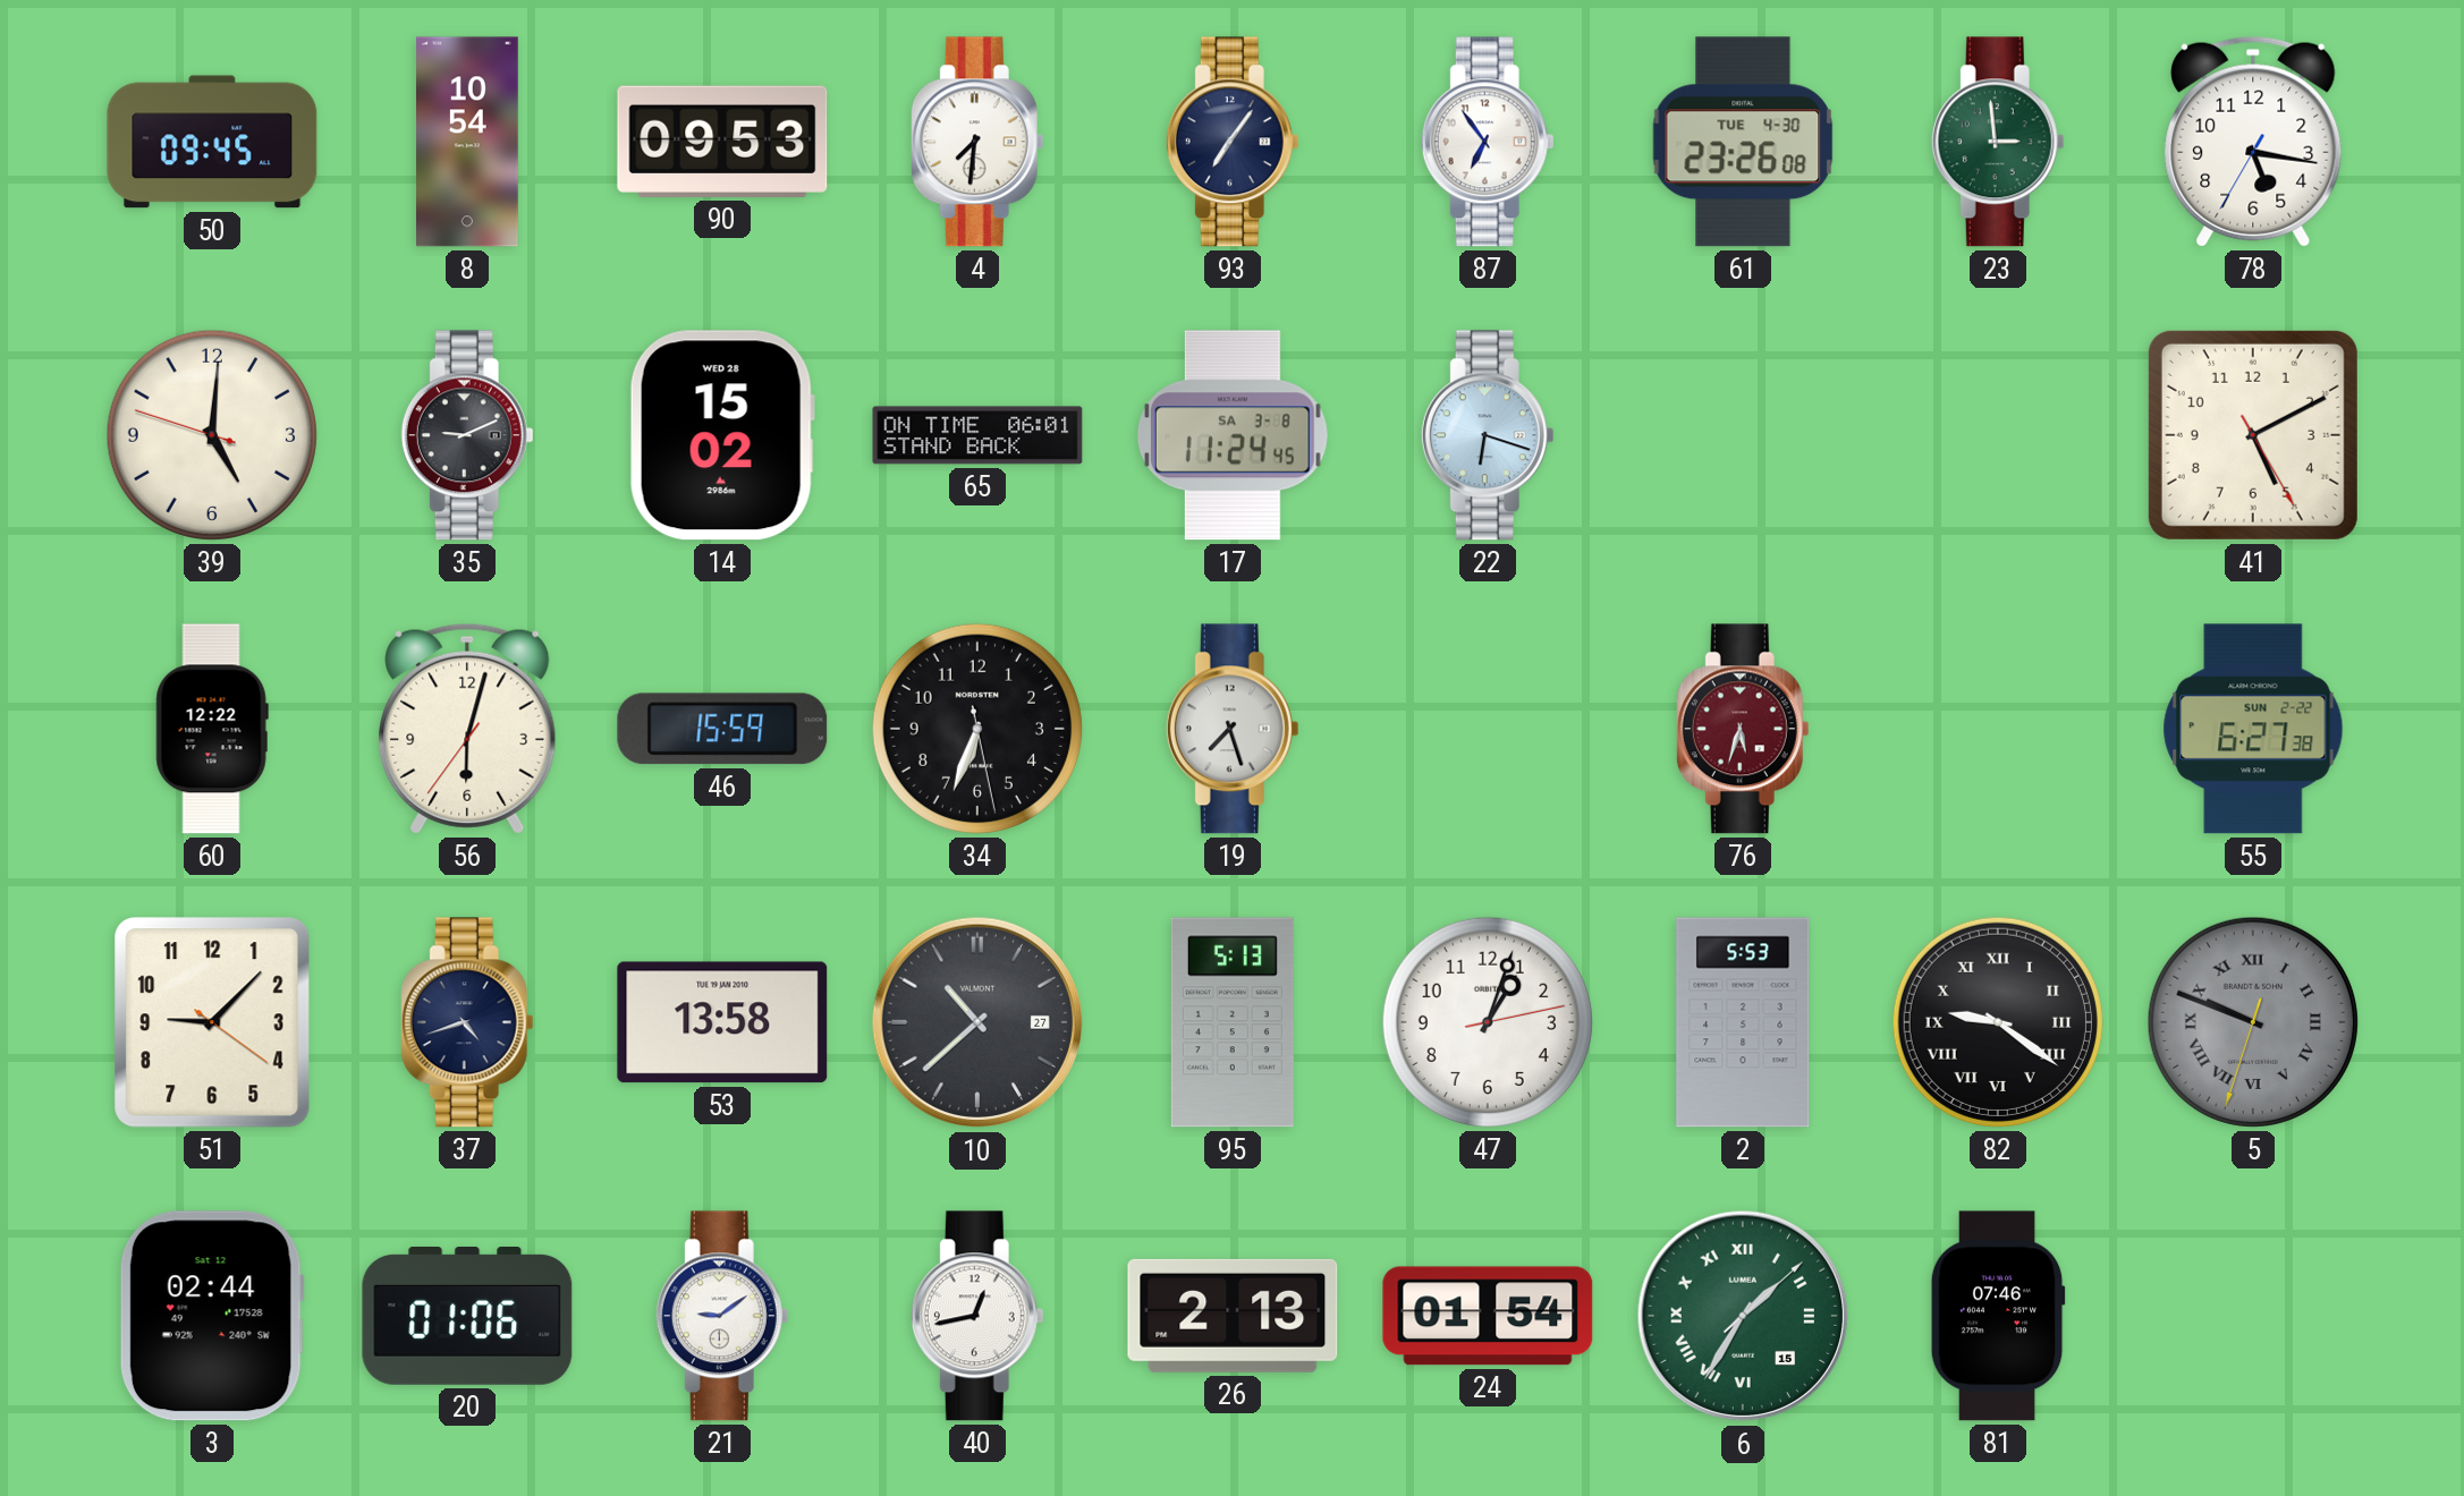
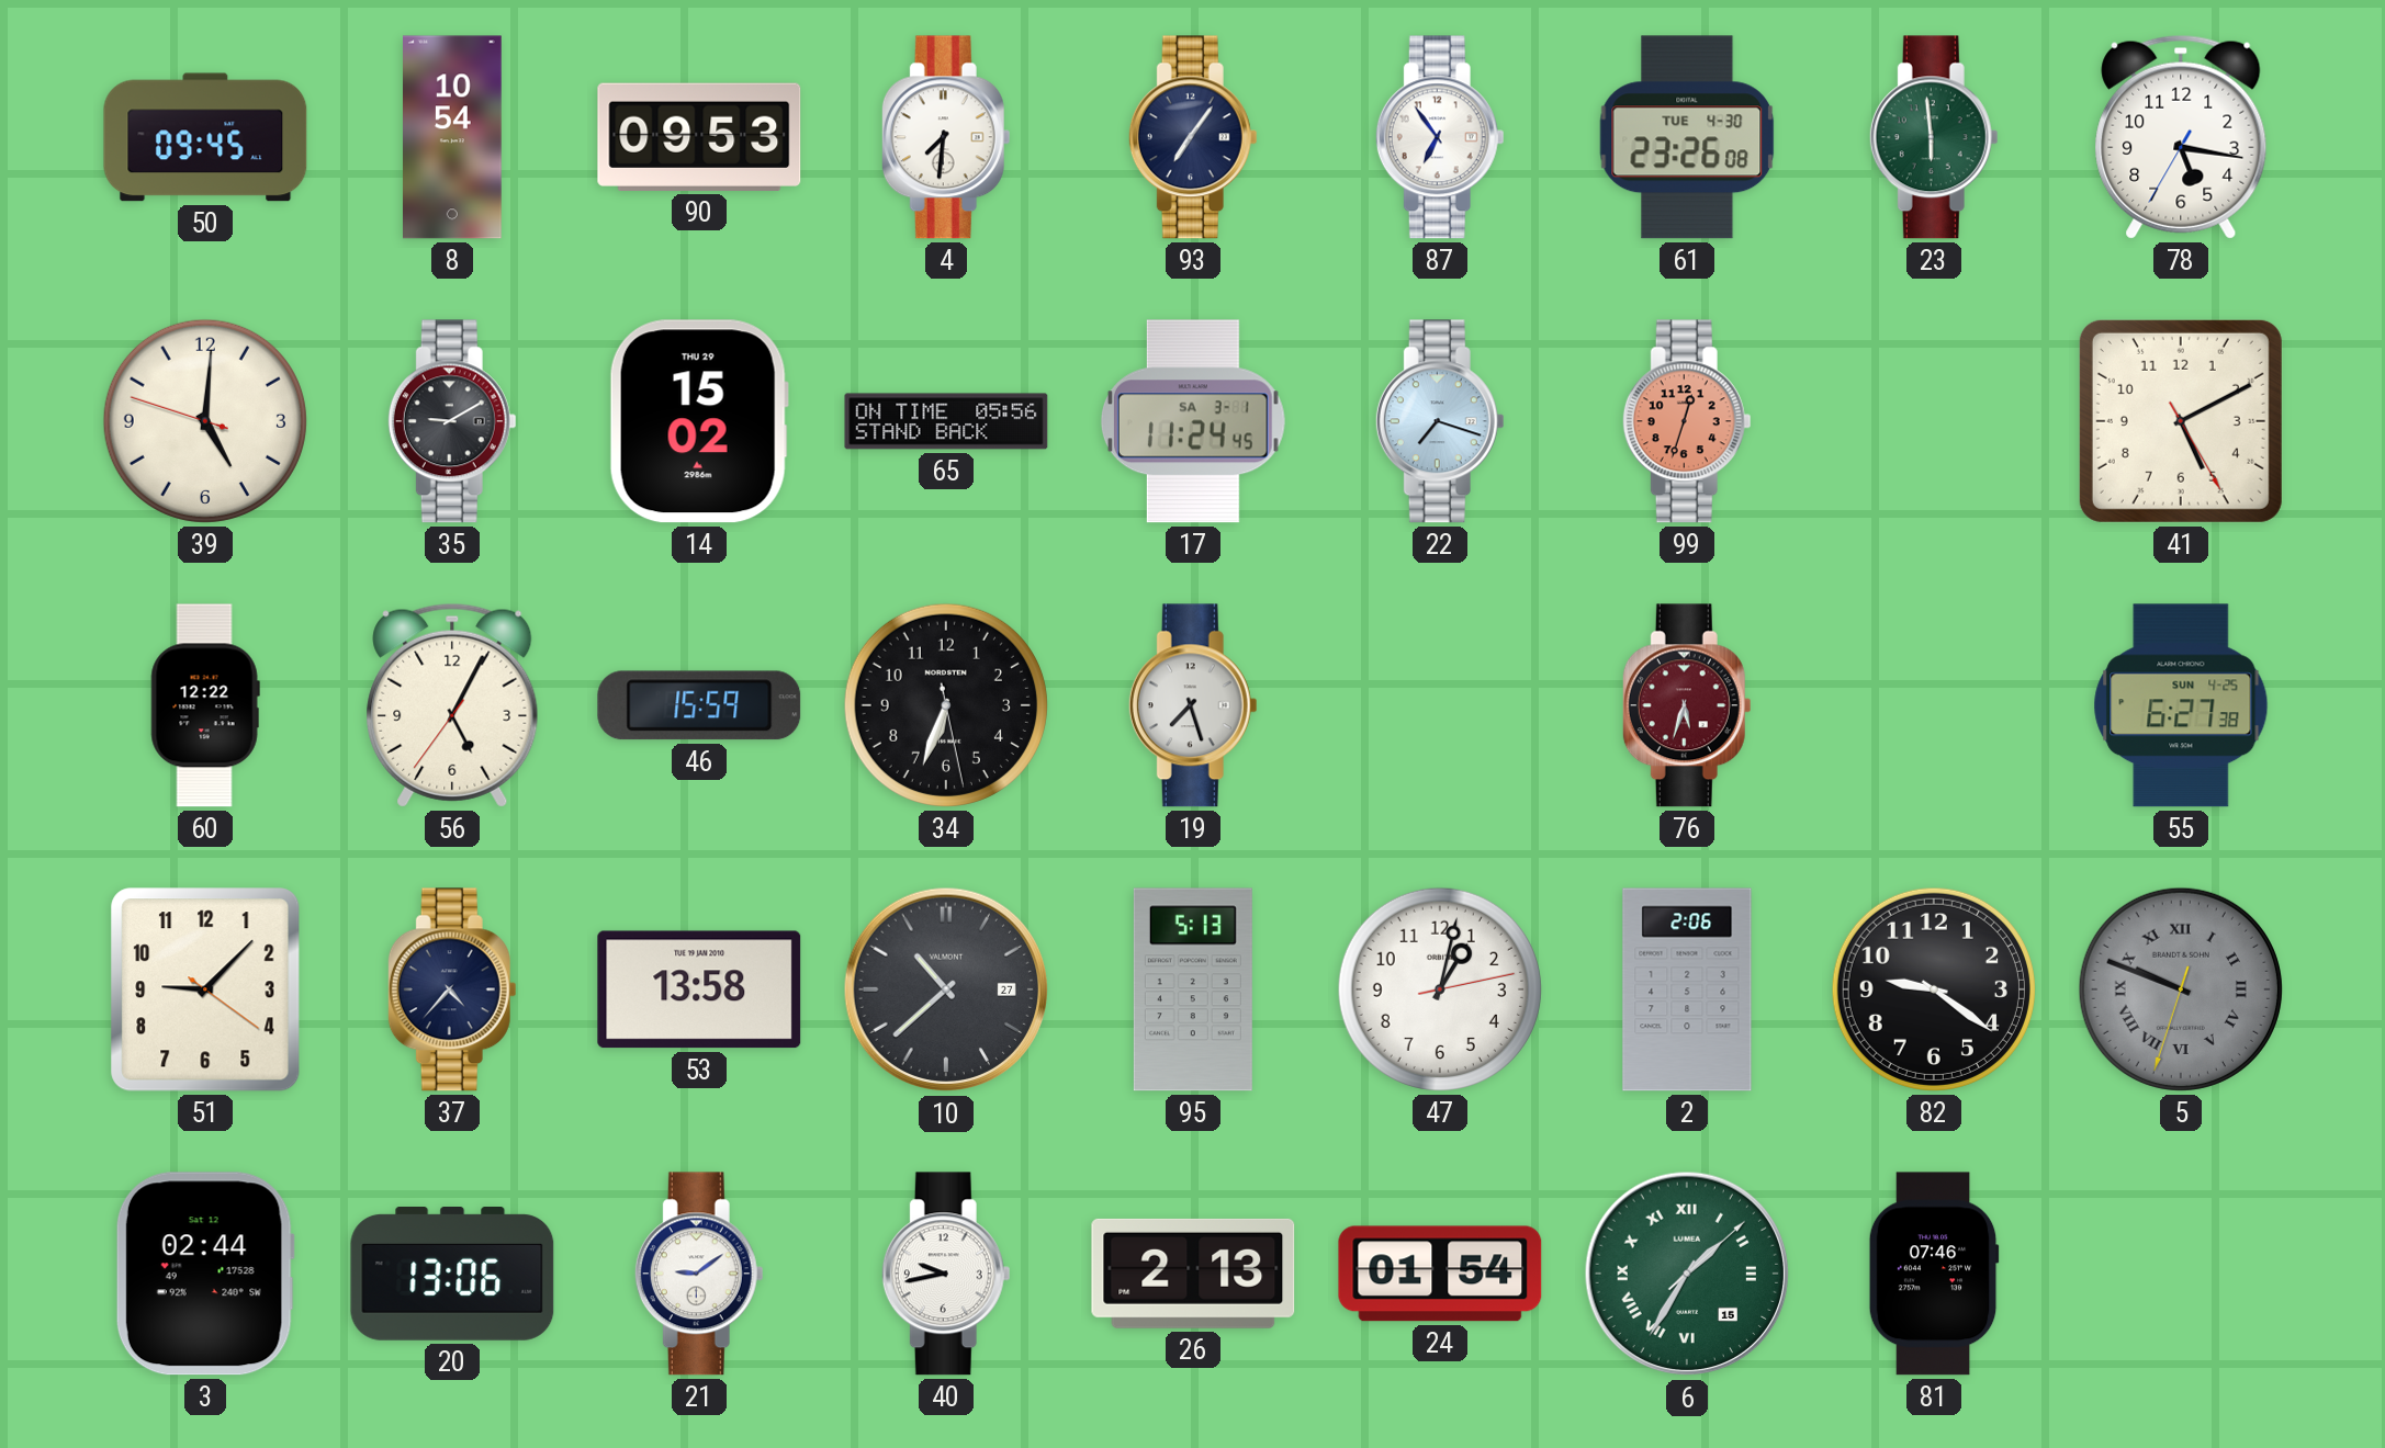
23: 2:59 -> 5:59
35: 9:11 -> 9:10
14 date: WED 28 -> THU 29
65: 06:01 -> 05:56
17 date: SA 3-8 -> SA 3-1
22: 6:18 -> 7:18
99: none -> 12:33
56: 6:02 -> 5:04
55 date: SUN 2-22 -> SUN 4-25
37: 4:42 -> 4:37
47: 1:03 -> 1:02
2: 5:53 -> 2:06
82 numerals: Roman -> Arabic
20: 01:06 -> 13:06
40: 12:43 -> 9:43
